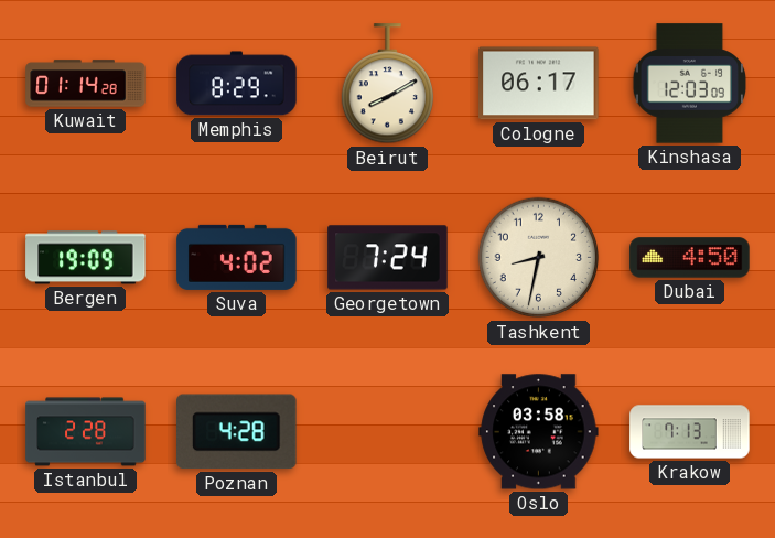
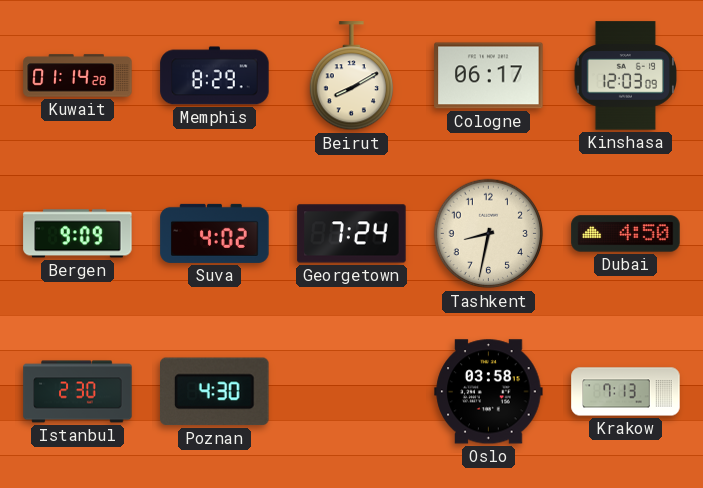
Bergen: 19:09 -> 9:09
Istanbul: 2:28 -> 2:30
Poznan: 4:28 -> 4:30
